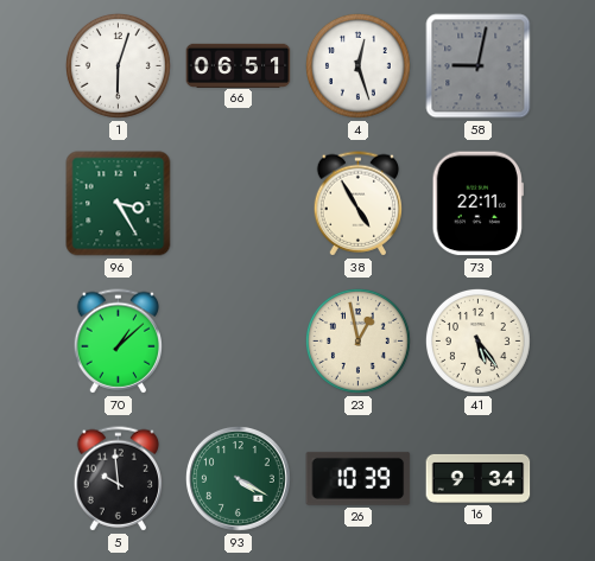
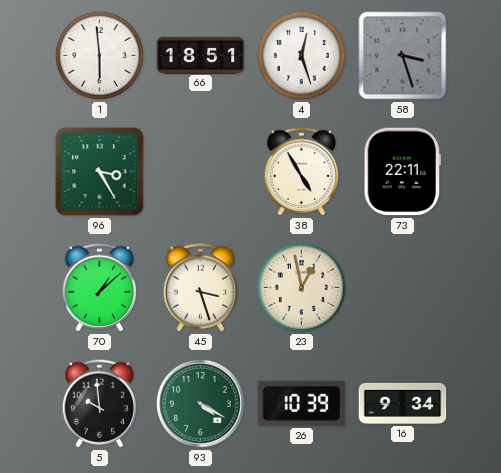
1: 6:03 -> 5:59
66: 06:51 -> 18:51
58: 9:02 -> 3:27
45: none -> 3:27
41: 5:24 -> none
